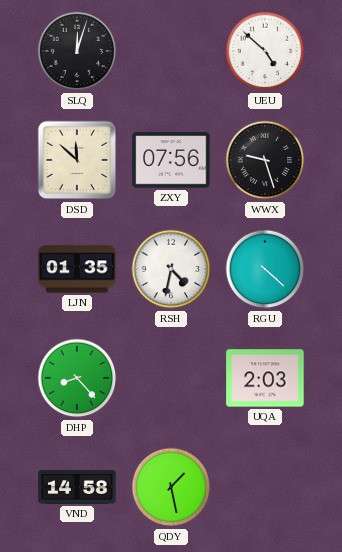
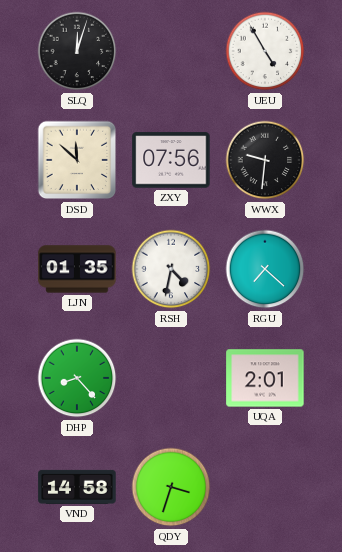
UEU: 4:52 -> 4:55
WWX: 9:27 -> 9:31
RGU: 4:22 -> 7:22
UQA: 2:03 -> 2:01
QDY: 1:28 -> 3:33
